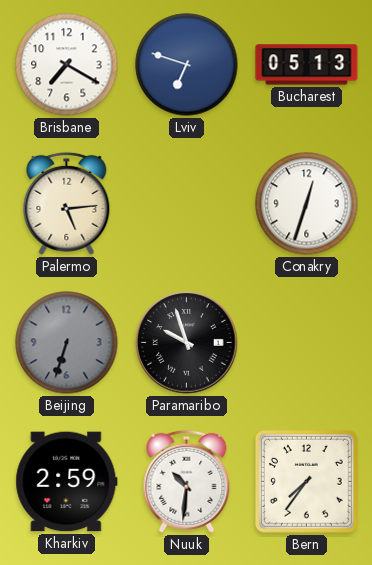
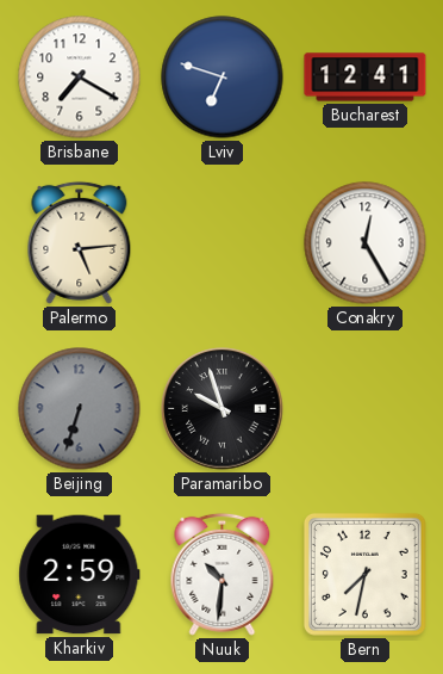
Bucharest: 05:13 -> 12:41
Conakry: 12:33 -> 12:25
Bern: 7:36 -> 7:32
